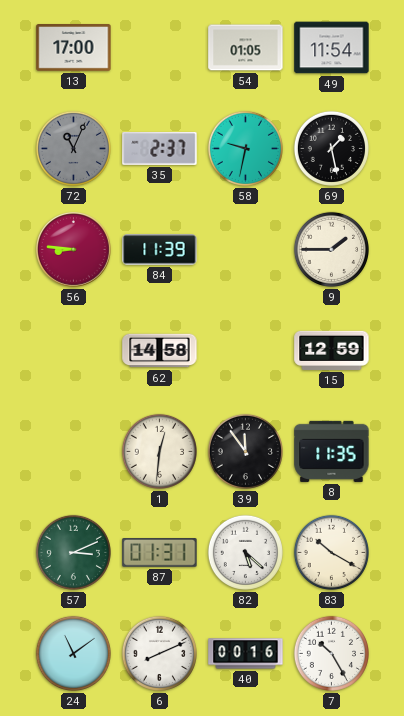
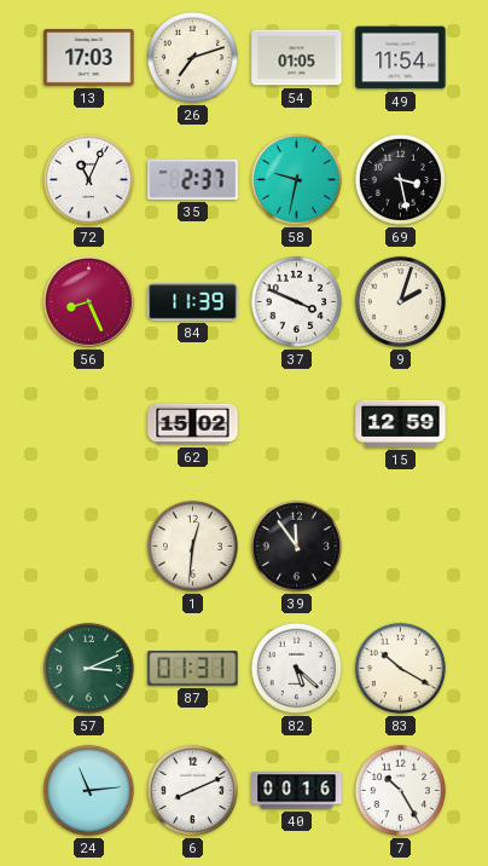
13: 17:00 -> 17:03
26: none -> 7:12
72 dial: grey -> white
69: 1:28 -> 3:28
56: 8:46 -> 8:26
37: none -> 3:49
9: 1:45 -> 2:03
62: 14:58 -> 15:02
8: 11:35 -> none
24: 11:09 -> 11:14
